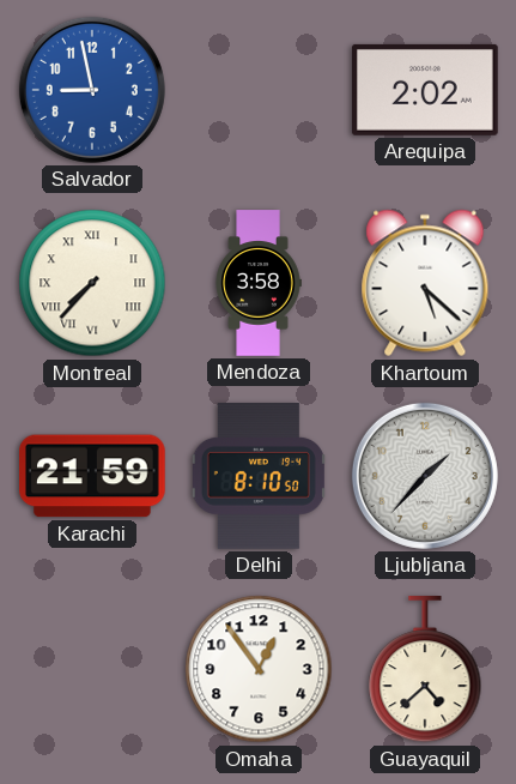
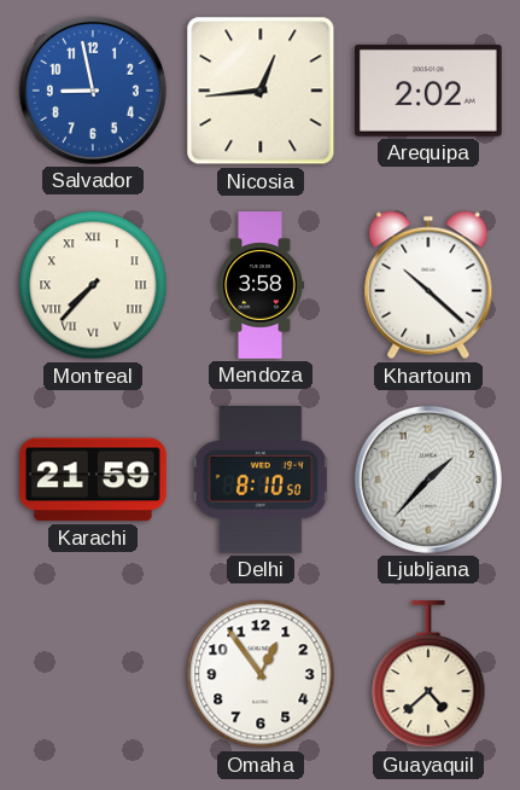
Nicosia: none -> 12:44
Khartoum: 5:22 -> 10:22
